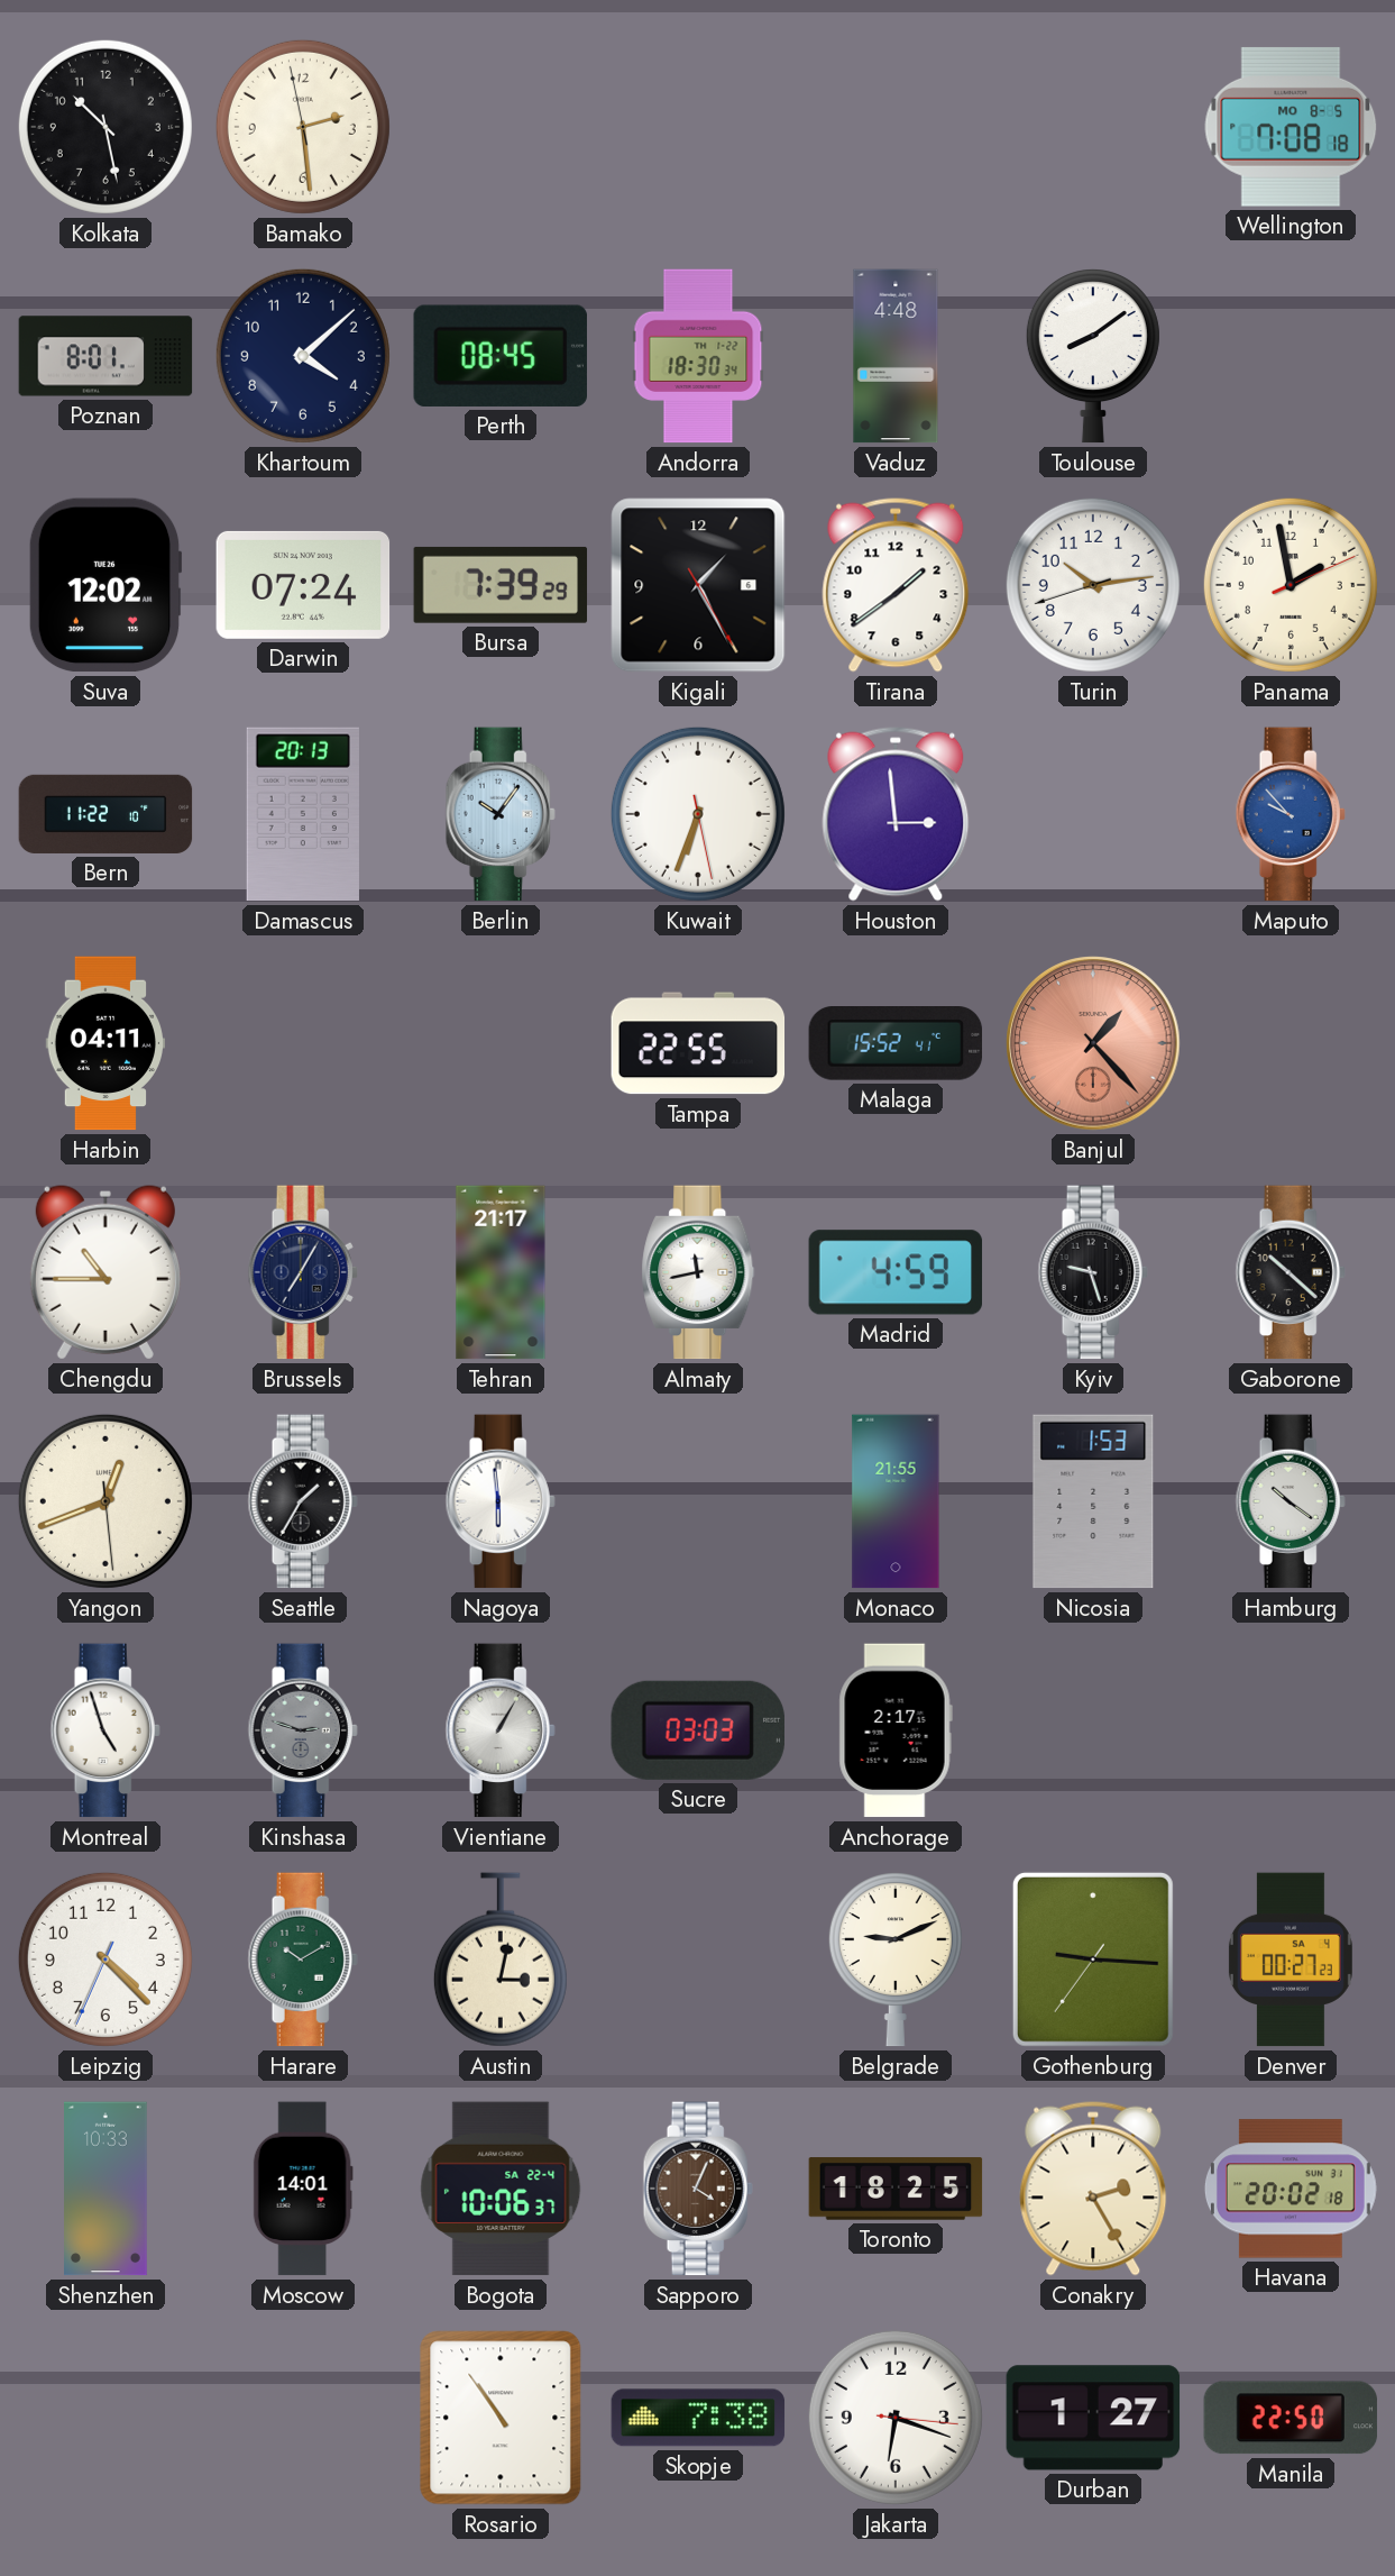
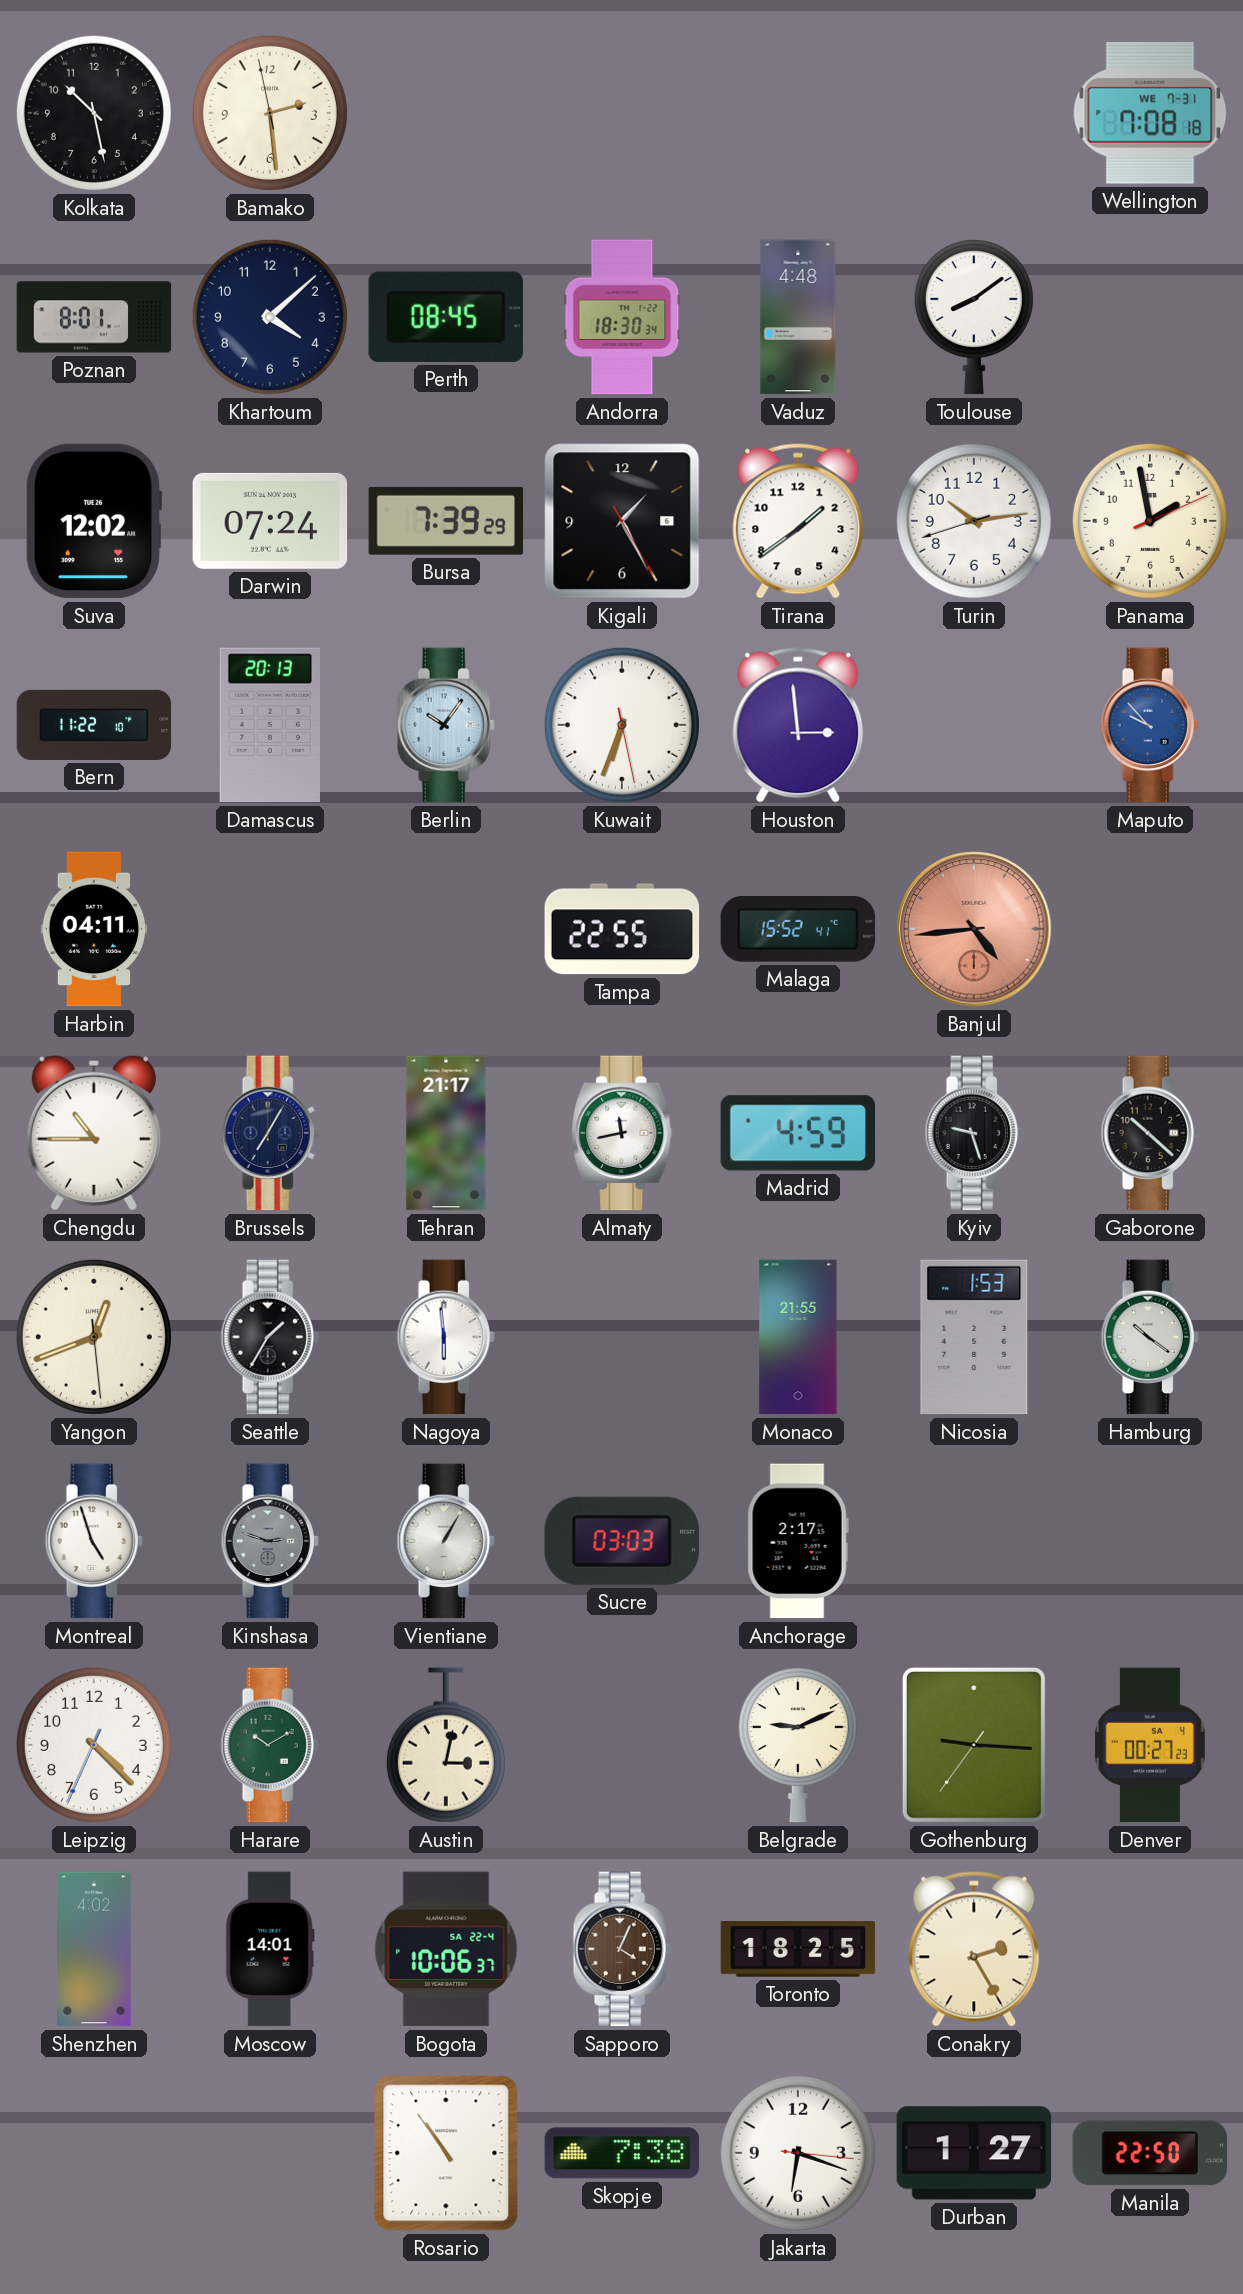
Wellington date: MO 8-5 -> WE 7-31
Banjul: 1:23 -> 4:44
Shenzhen: 10:33 -> 4:02
Havana: 20:02 -> none
